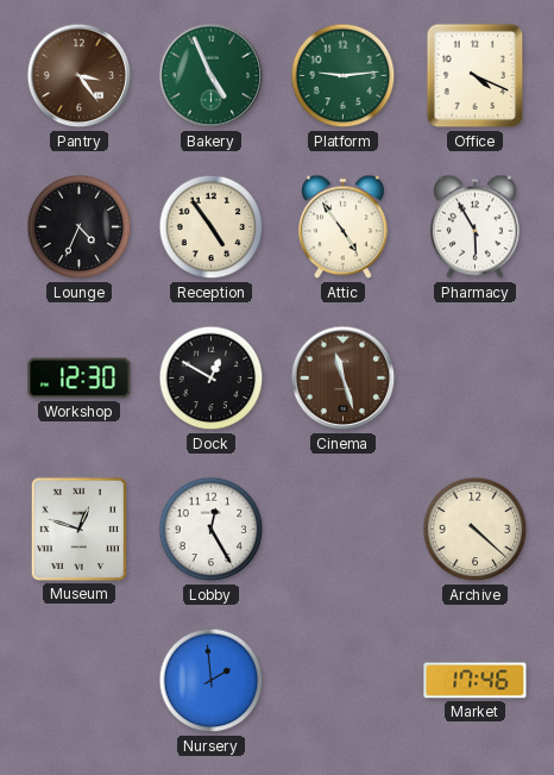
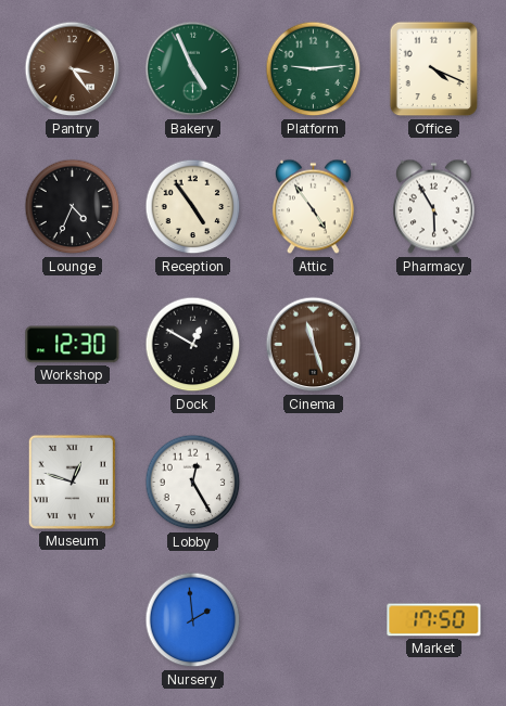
Archive: 4:22 -> none
Market: 17:46 -> 17:50
